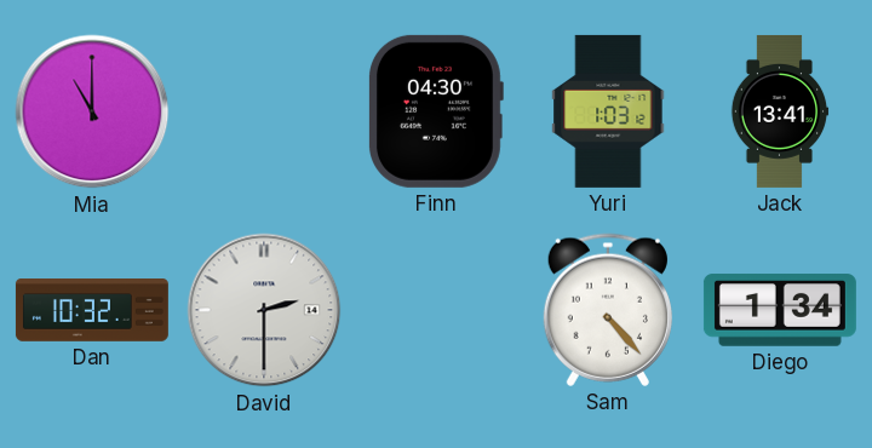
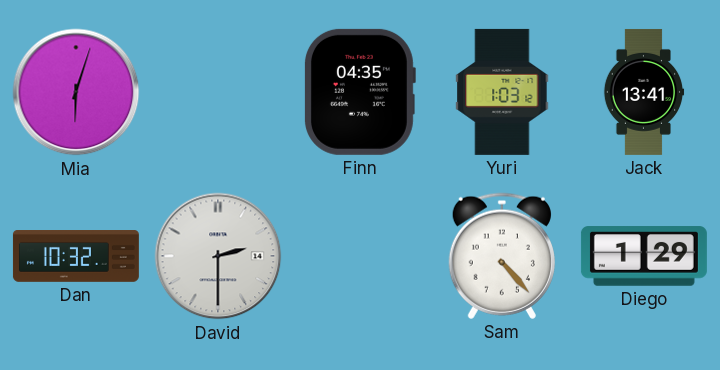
Mia: 11:00 -> 6:03
Finn: 04:30 -> 04:35
Diego: 1:34 -> 1:29
